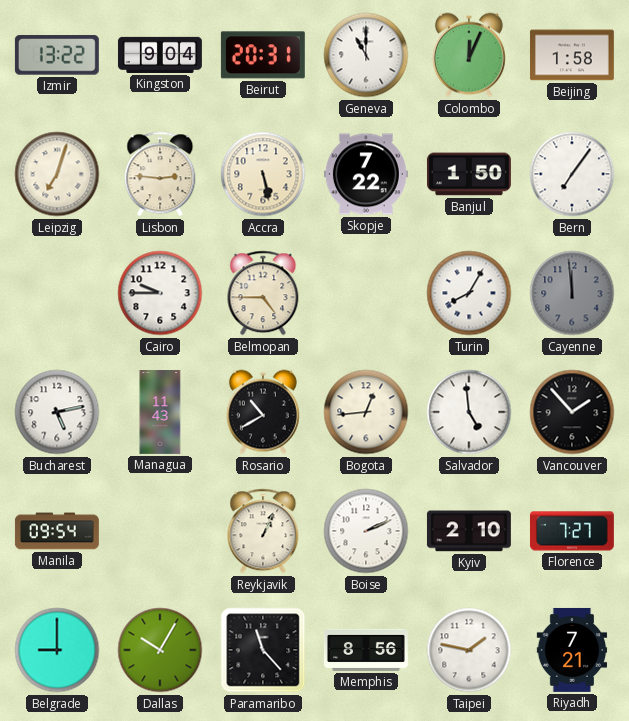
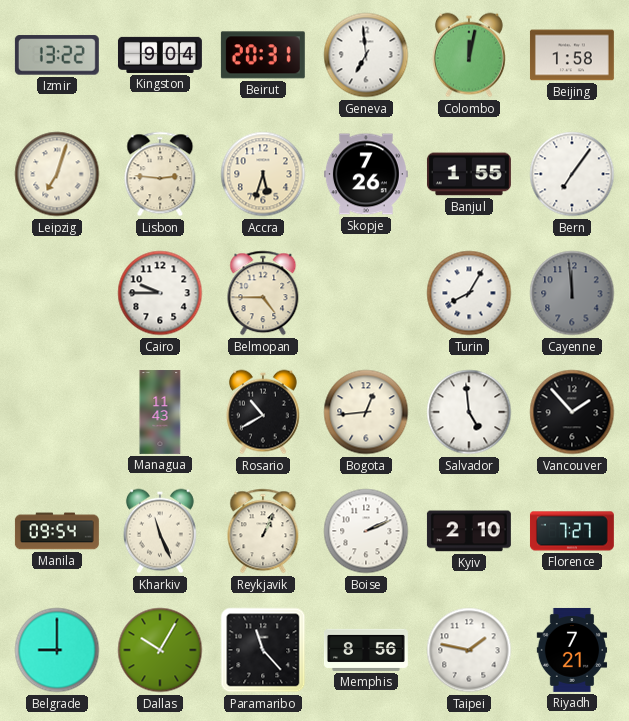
Geneva: 11:00 -> 6:59
Colombo: 12:04 -> 12:02
Accra: 5:28 -> 5:33
Skopje: 7:22 -> 7:26
Banjul: 1:50 -> 1:55
Bucharest: 5:13 -> none
Kharkiv: none -> 11:26
